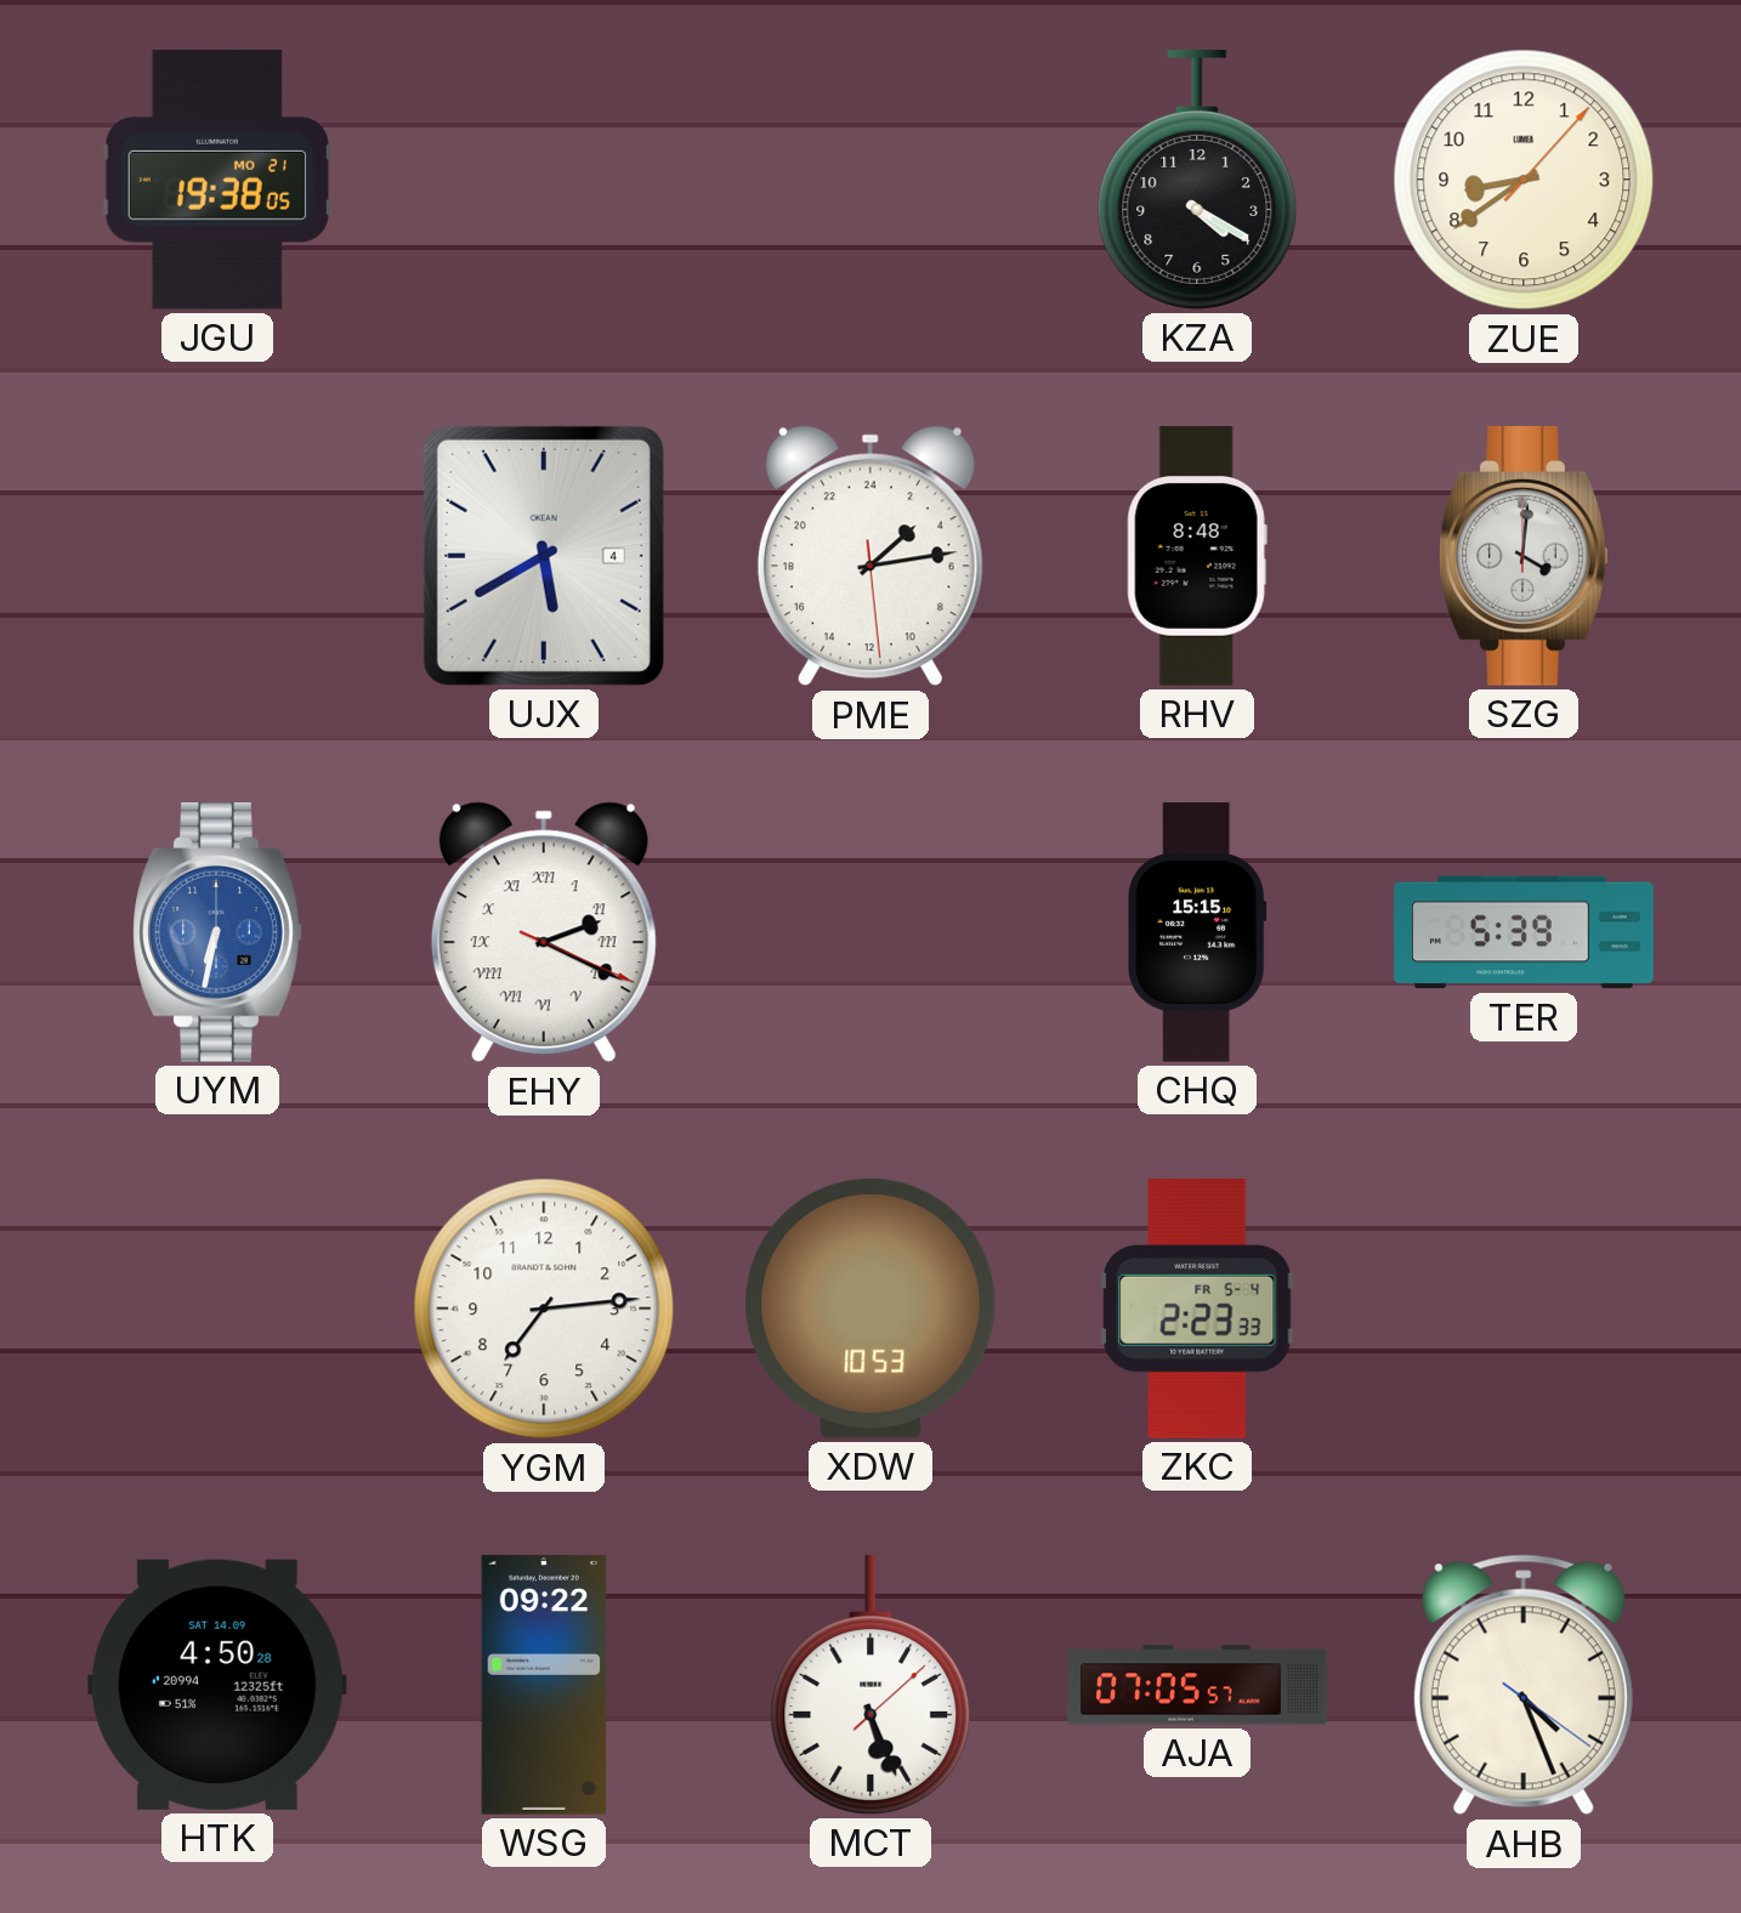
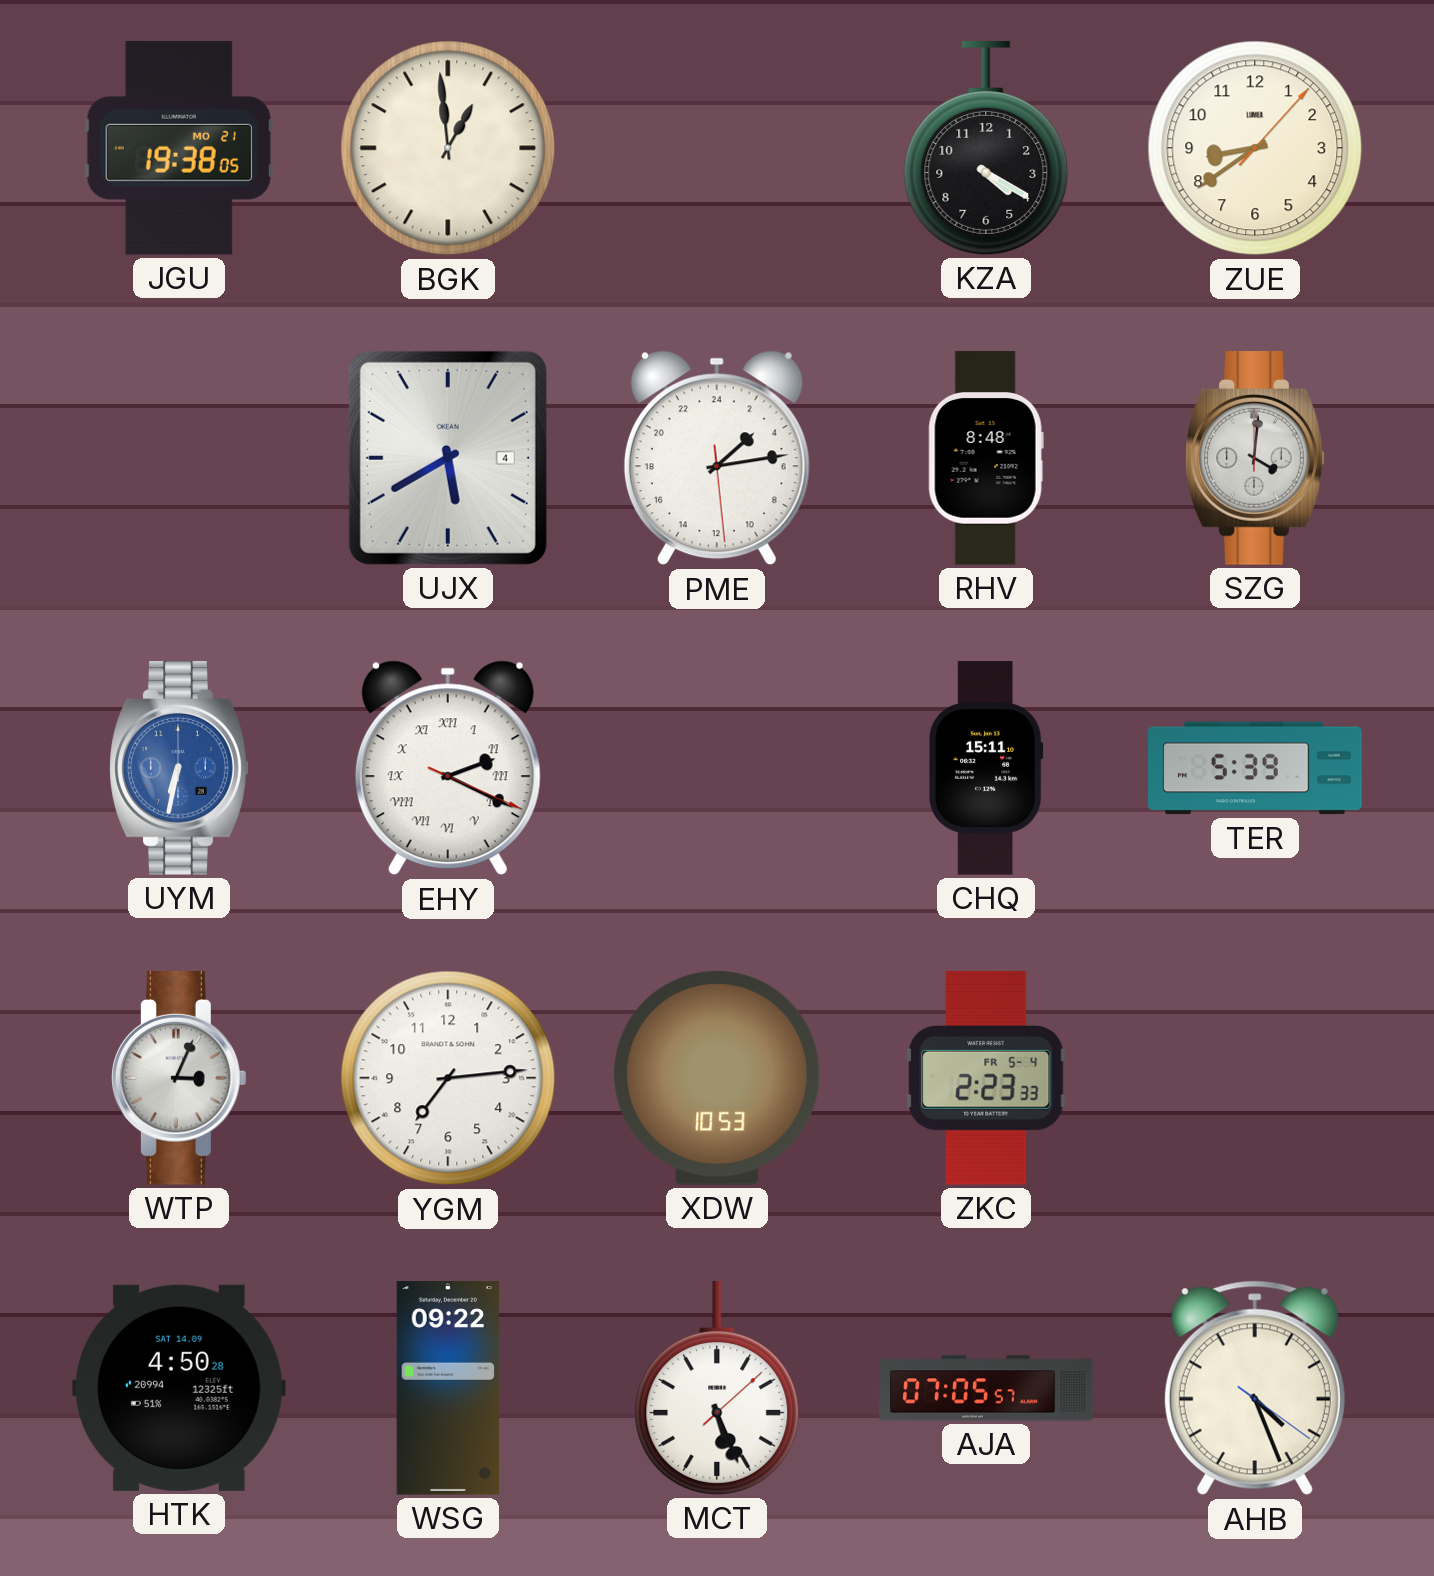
BGK: none -> 12:59
CHQ: 15:15 -> 15:11
WTP: none -> 3:04
